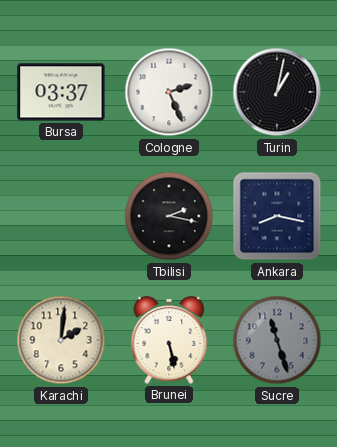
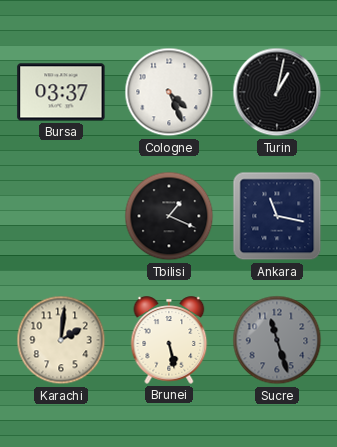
Cologne: 2:26 -> 4:26
Tbilisi: 2:17 -> 1:19
Ankara: 8:17 -> 11:17
